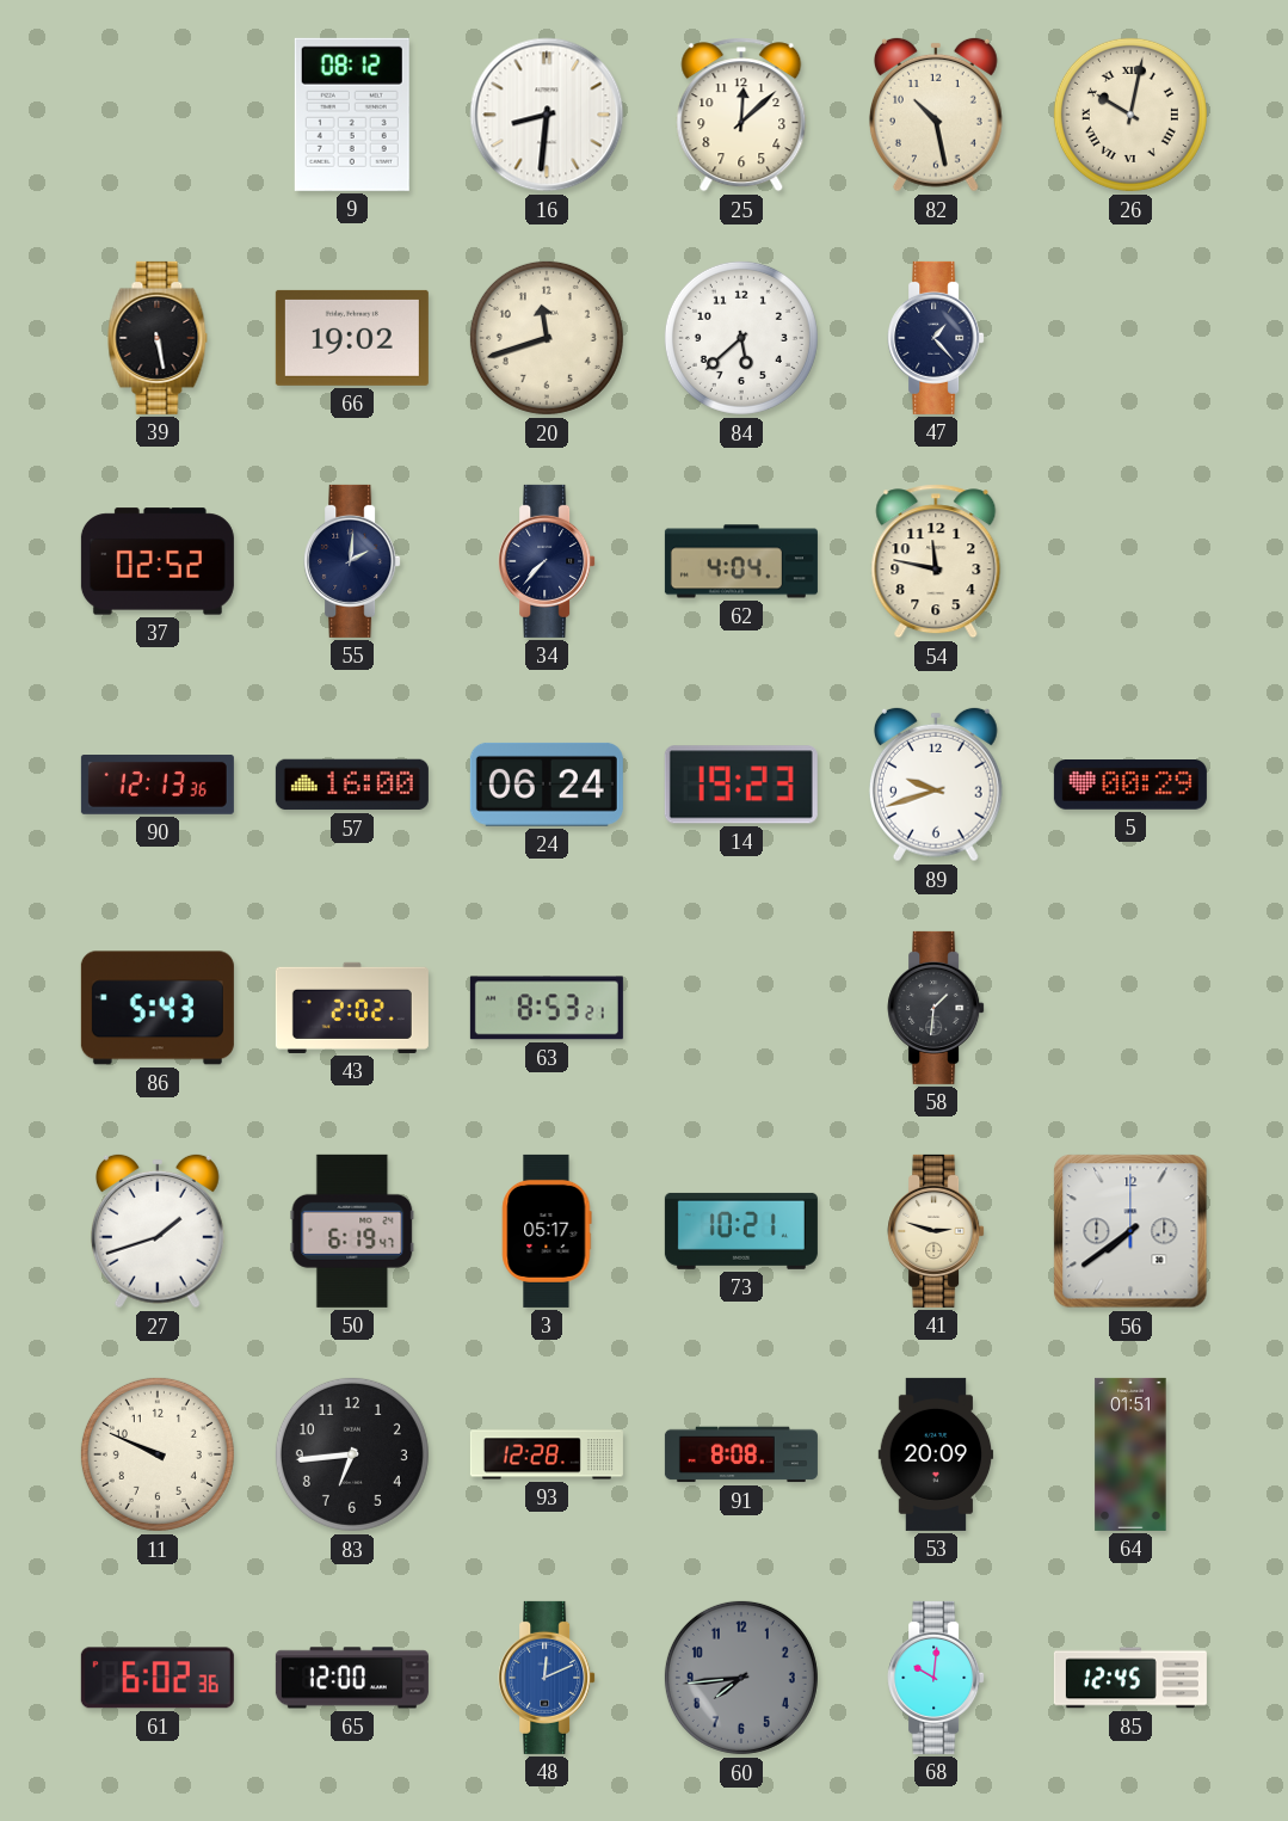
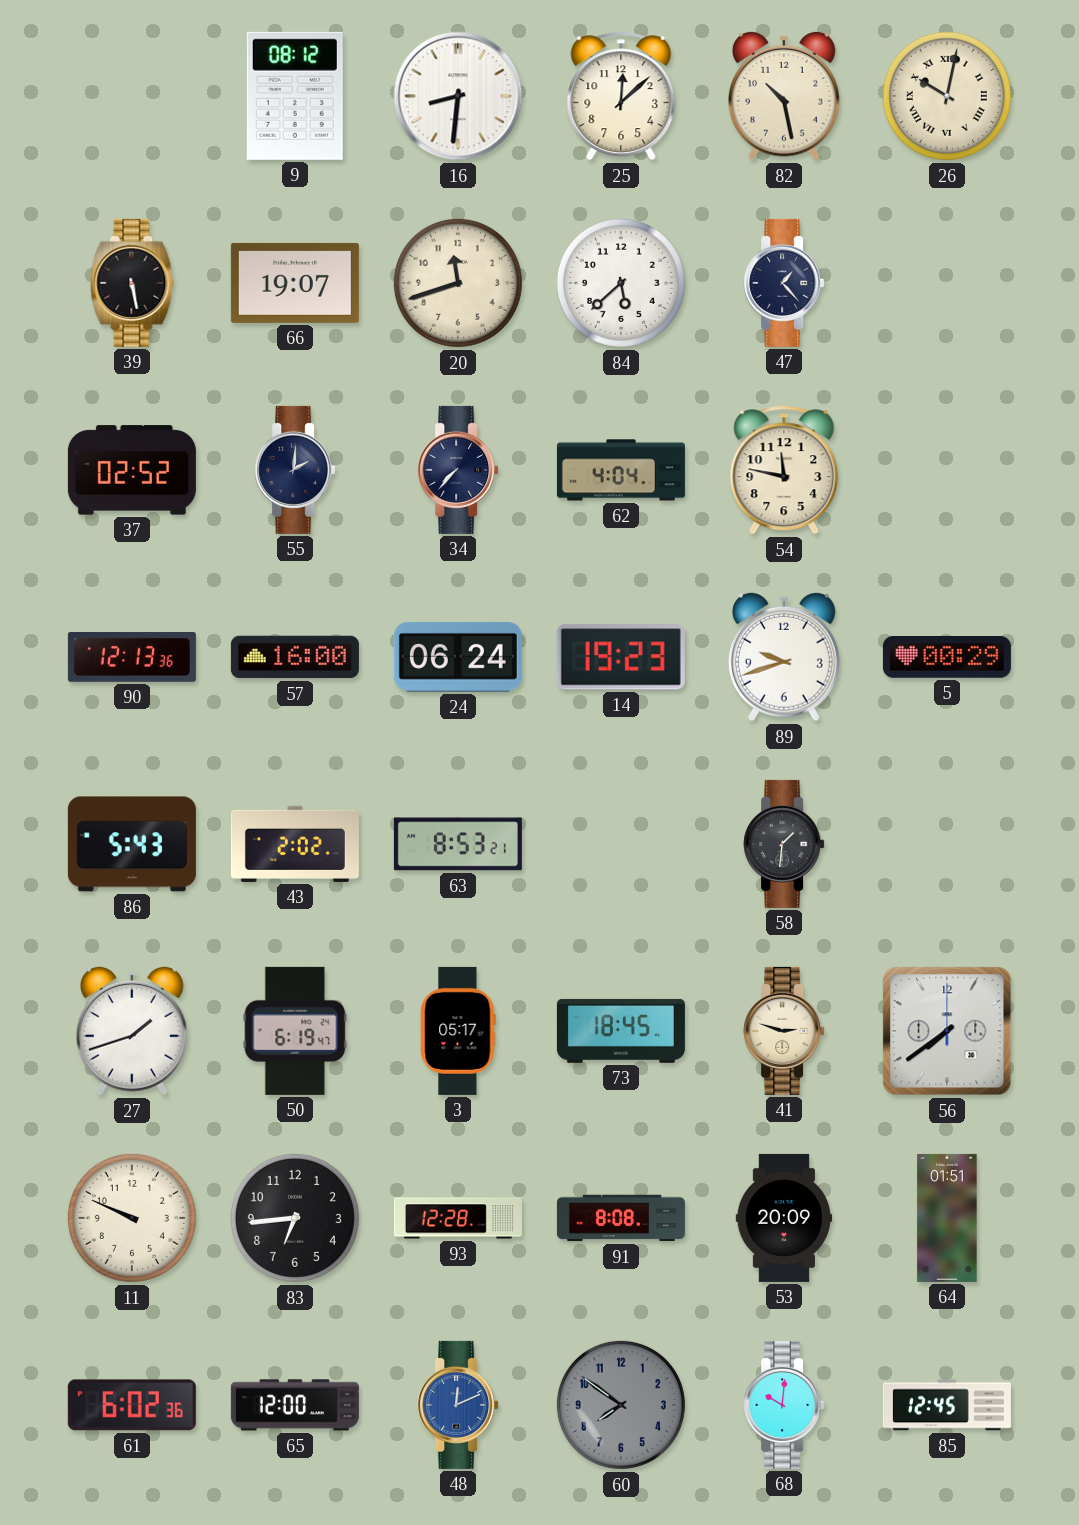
66: 19:02 -> 19:07
73: 10:21 -> 18:45
60: 7:44 -> 7:51
